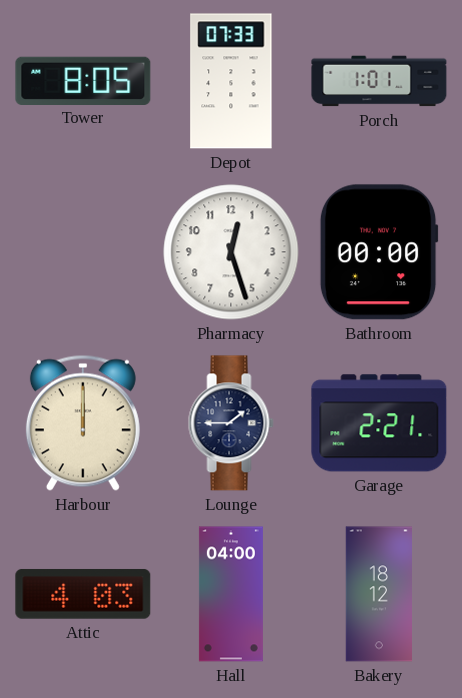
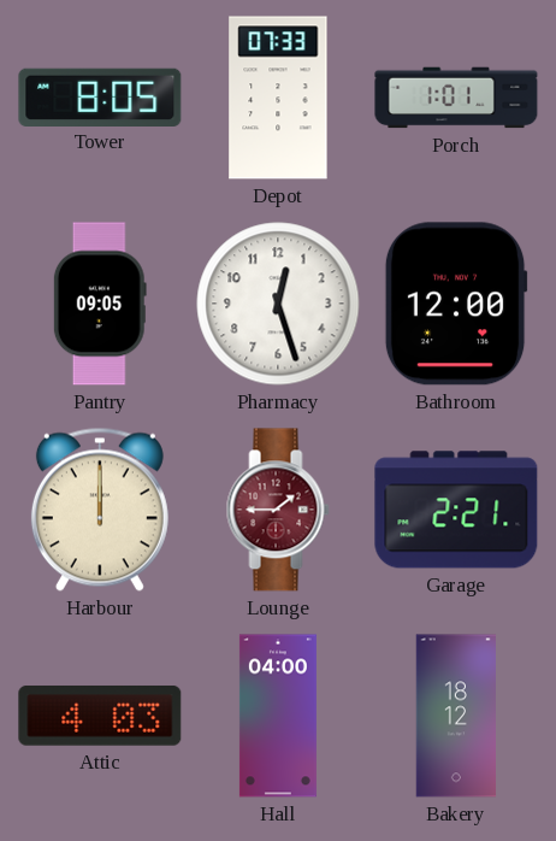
Pantry: none -> 09:05
Bathroom: 00:00 -> 12:00
Lounge dial: navy -> burgundy
